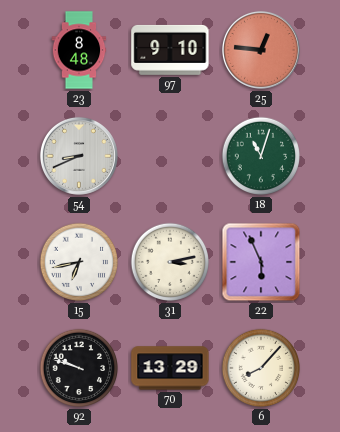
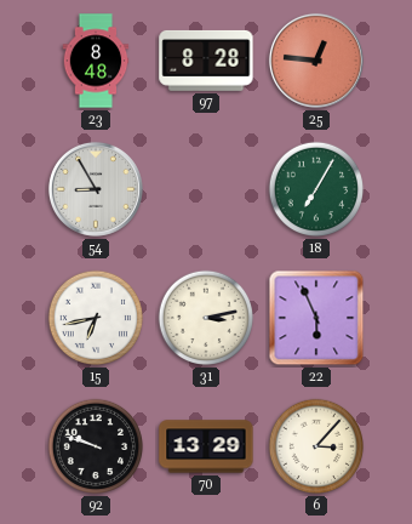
97: 9:10 -> 8:28
54: 8:41 -> 8:55
18: 11:03 -> 7:05
6: 8:07 -> 3:07
